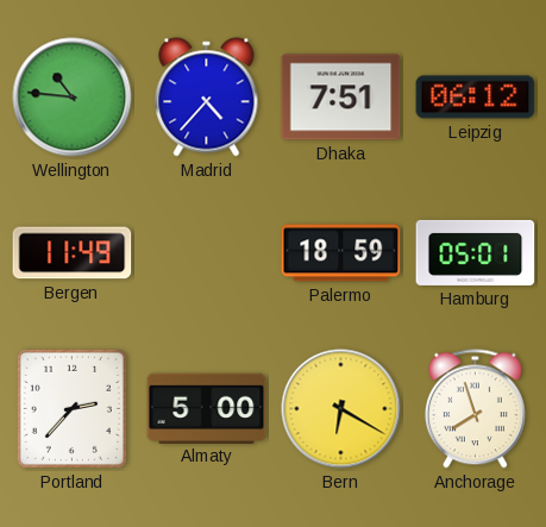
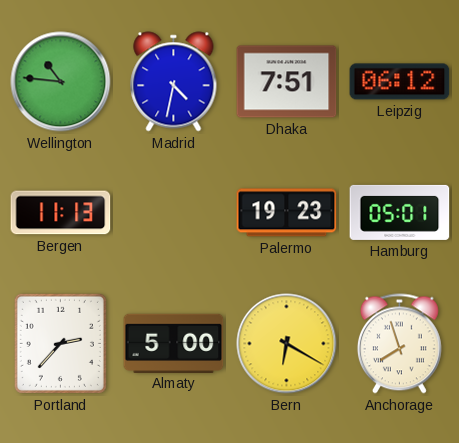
Madrid: 4:37 -> 4:32
Bergen: 11:49 -> 11:13
Palermo: 18:59 -> 19:23
